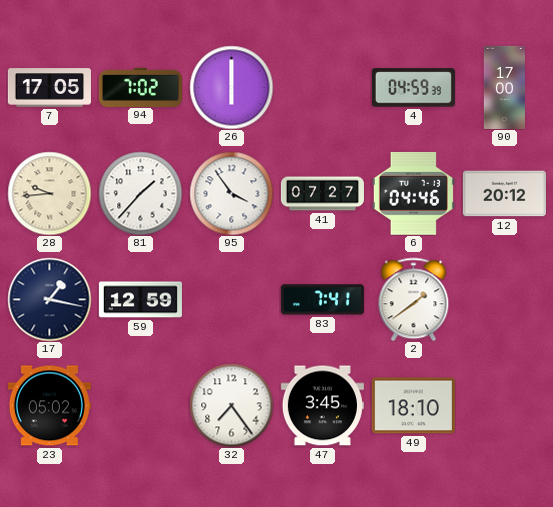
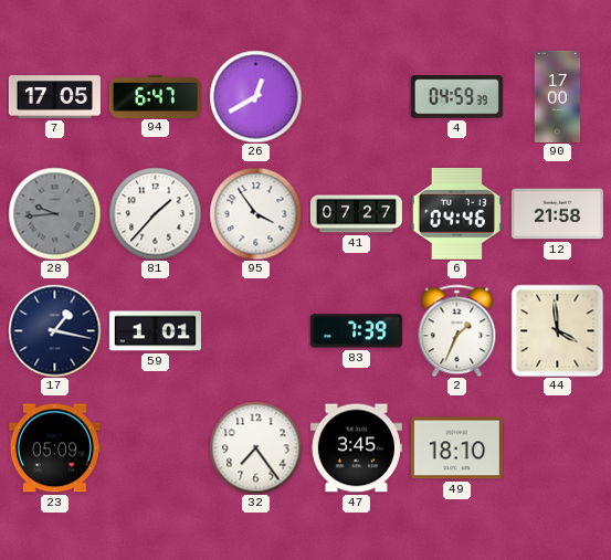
94: 7:02 -> 6:47
26: 6:00 -> 12:40
28 dial: cream -> grey
12: 20:12 -> 21:58
59: 12:59 -> 1:01
83: 7:41 -> 7:39
2: 1:39 -> 1:34
44: none -> 3:59
23: 05:02 -> 05:09
